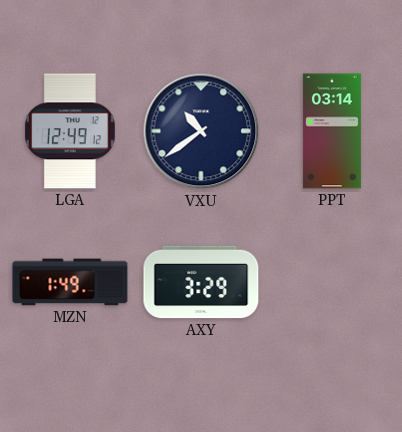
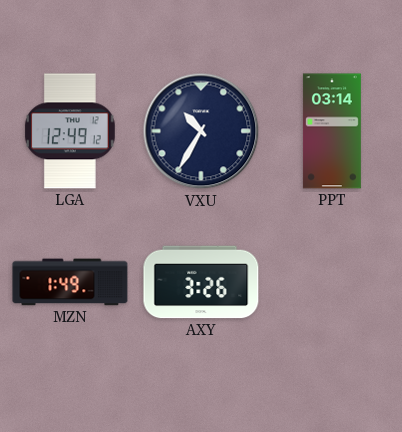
VXU: 10:39 -> 10:35
AXY: 3:29 -> 3:26
